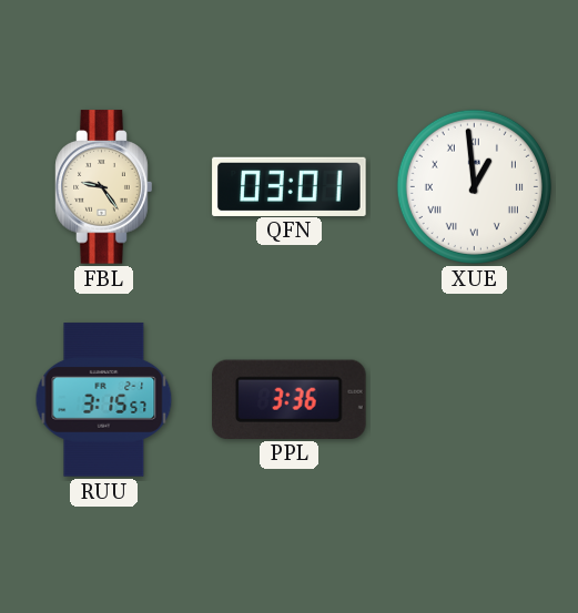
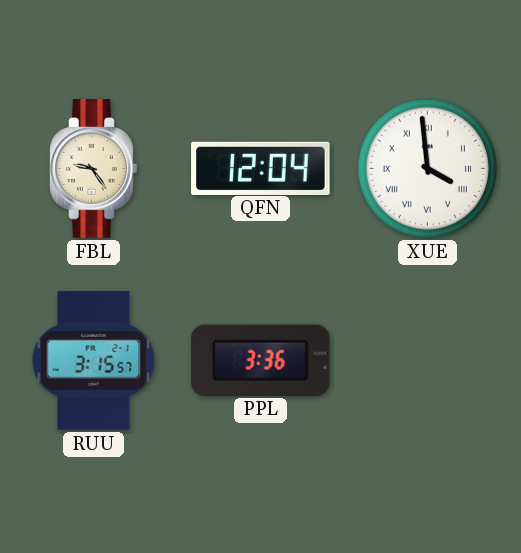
QFN: 03:01 -> 12:04
XUE: 12:59 -> 3:59
